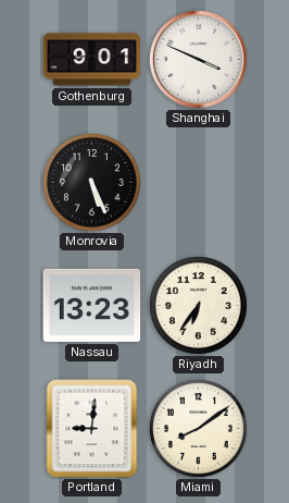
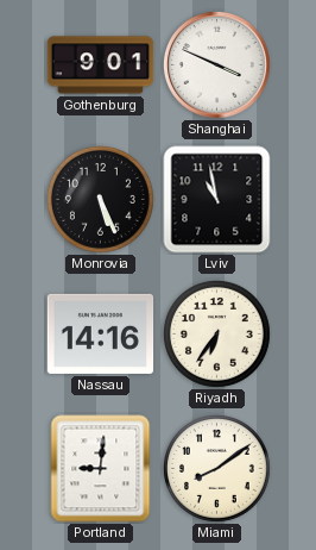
Lviv: none -> 10:58
Nassau: 13:23 -> 14:16
